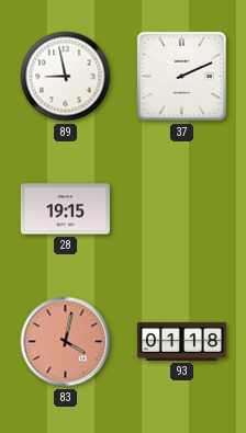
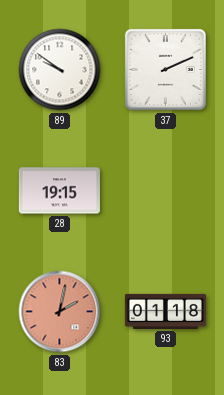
89: 8:58 -> 9:51
83: 4:02 -> 2:02
